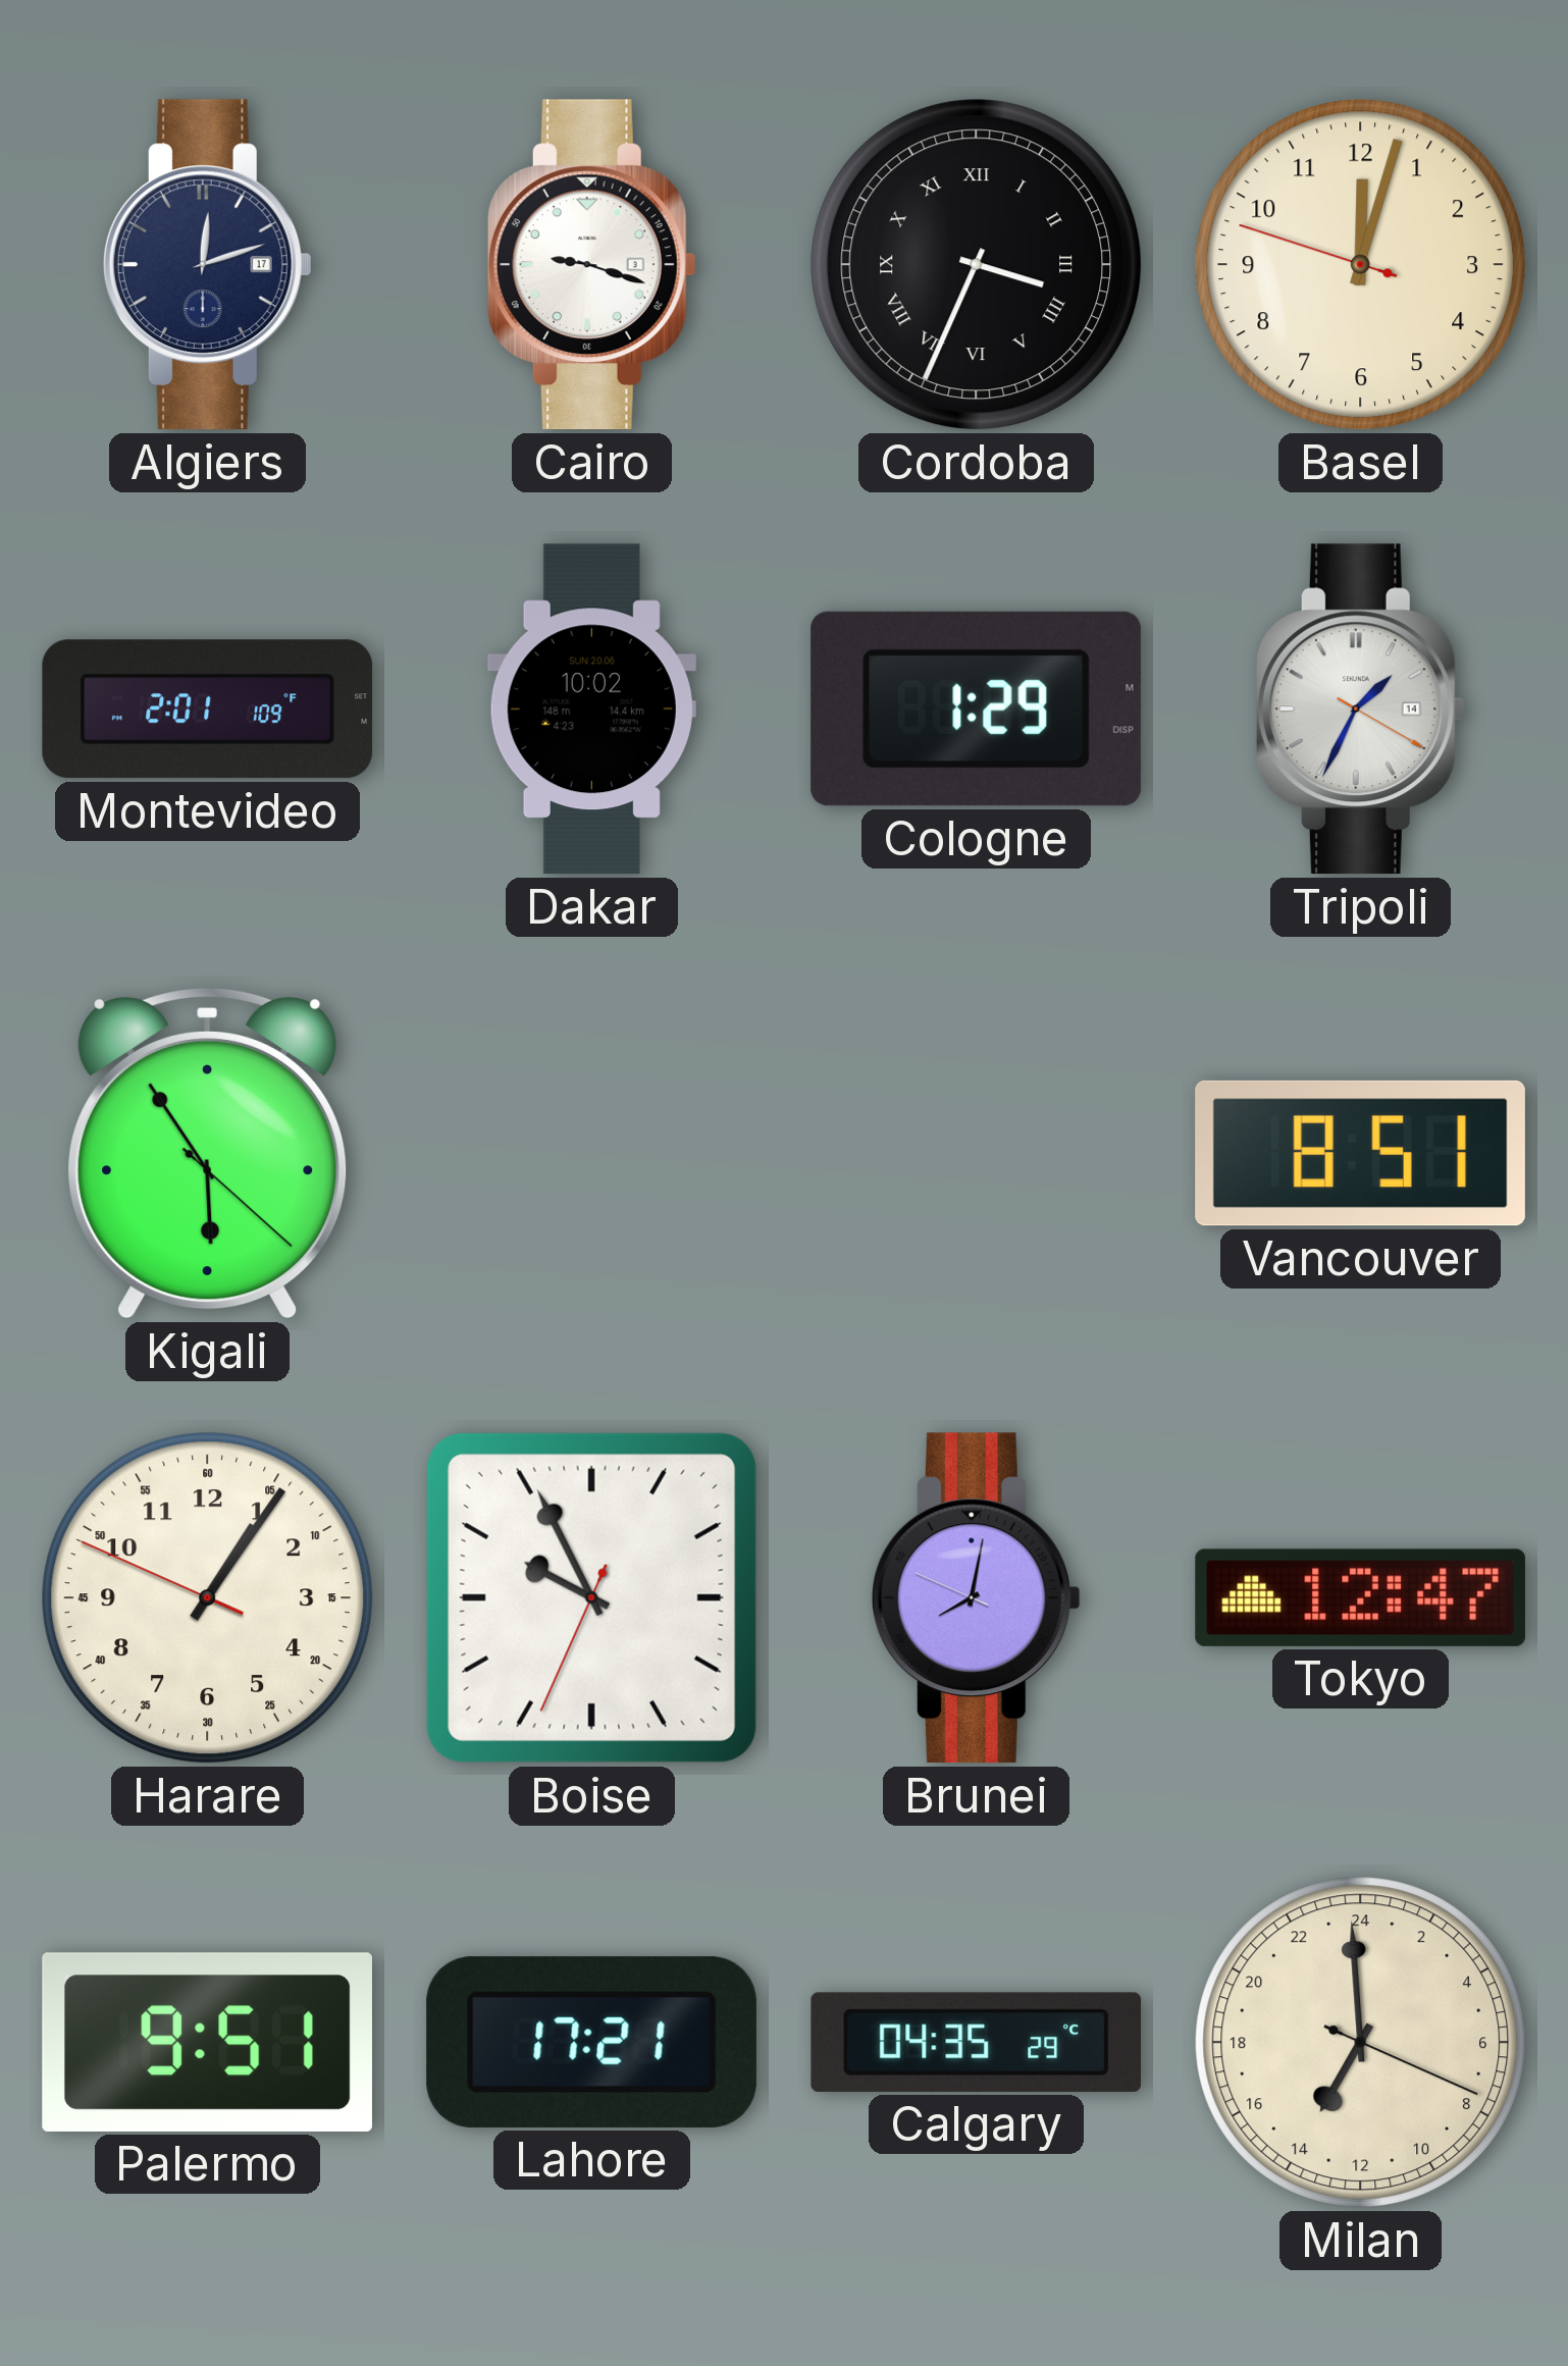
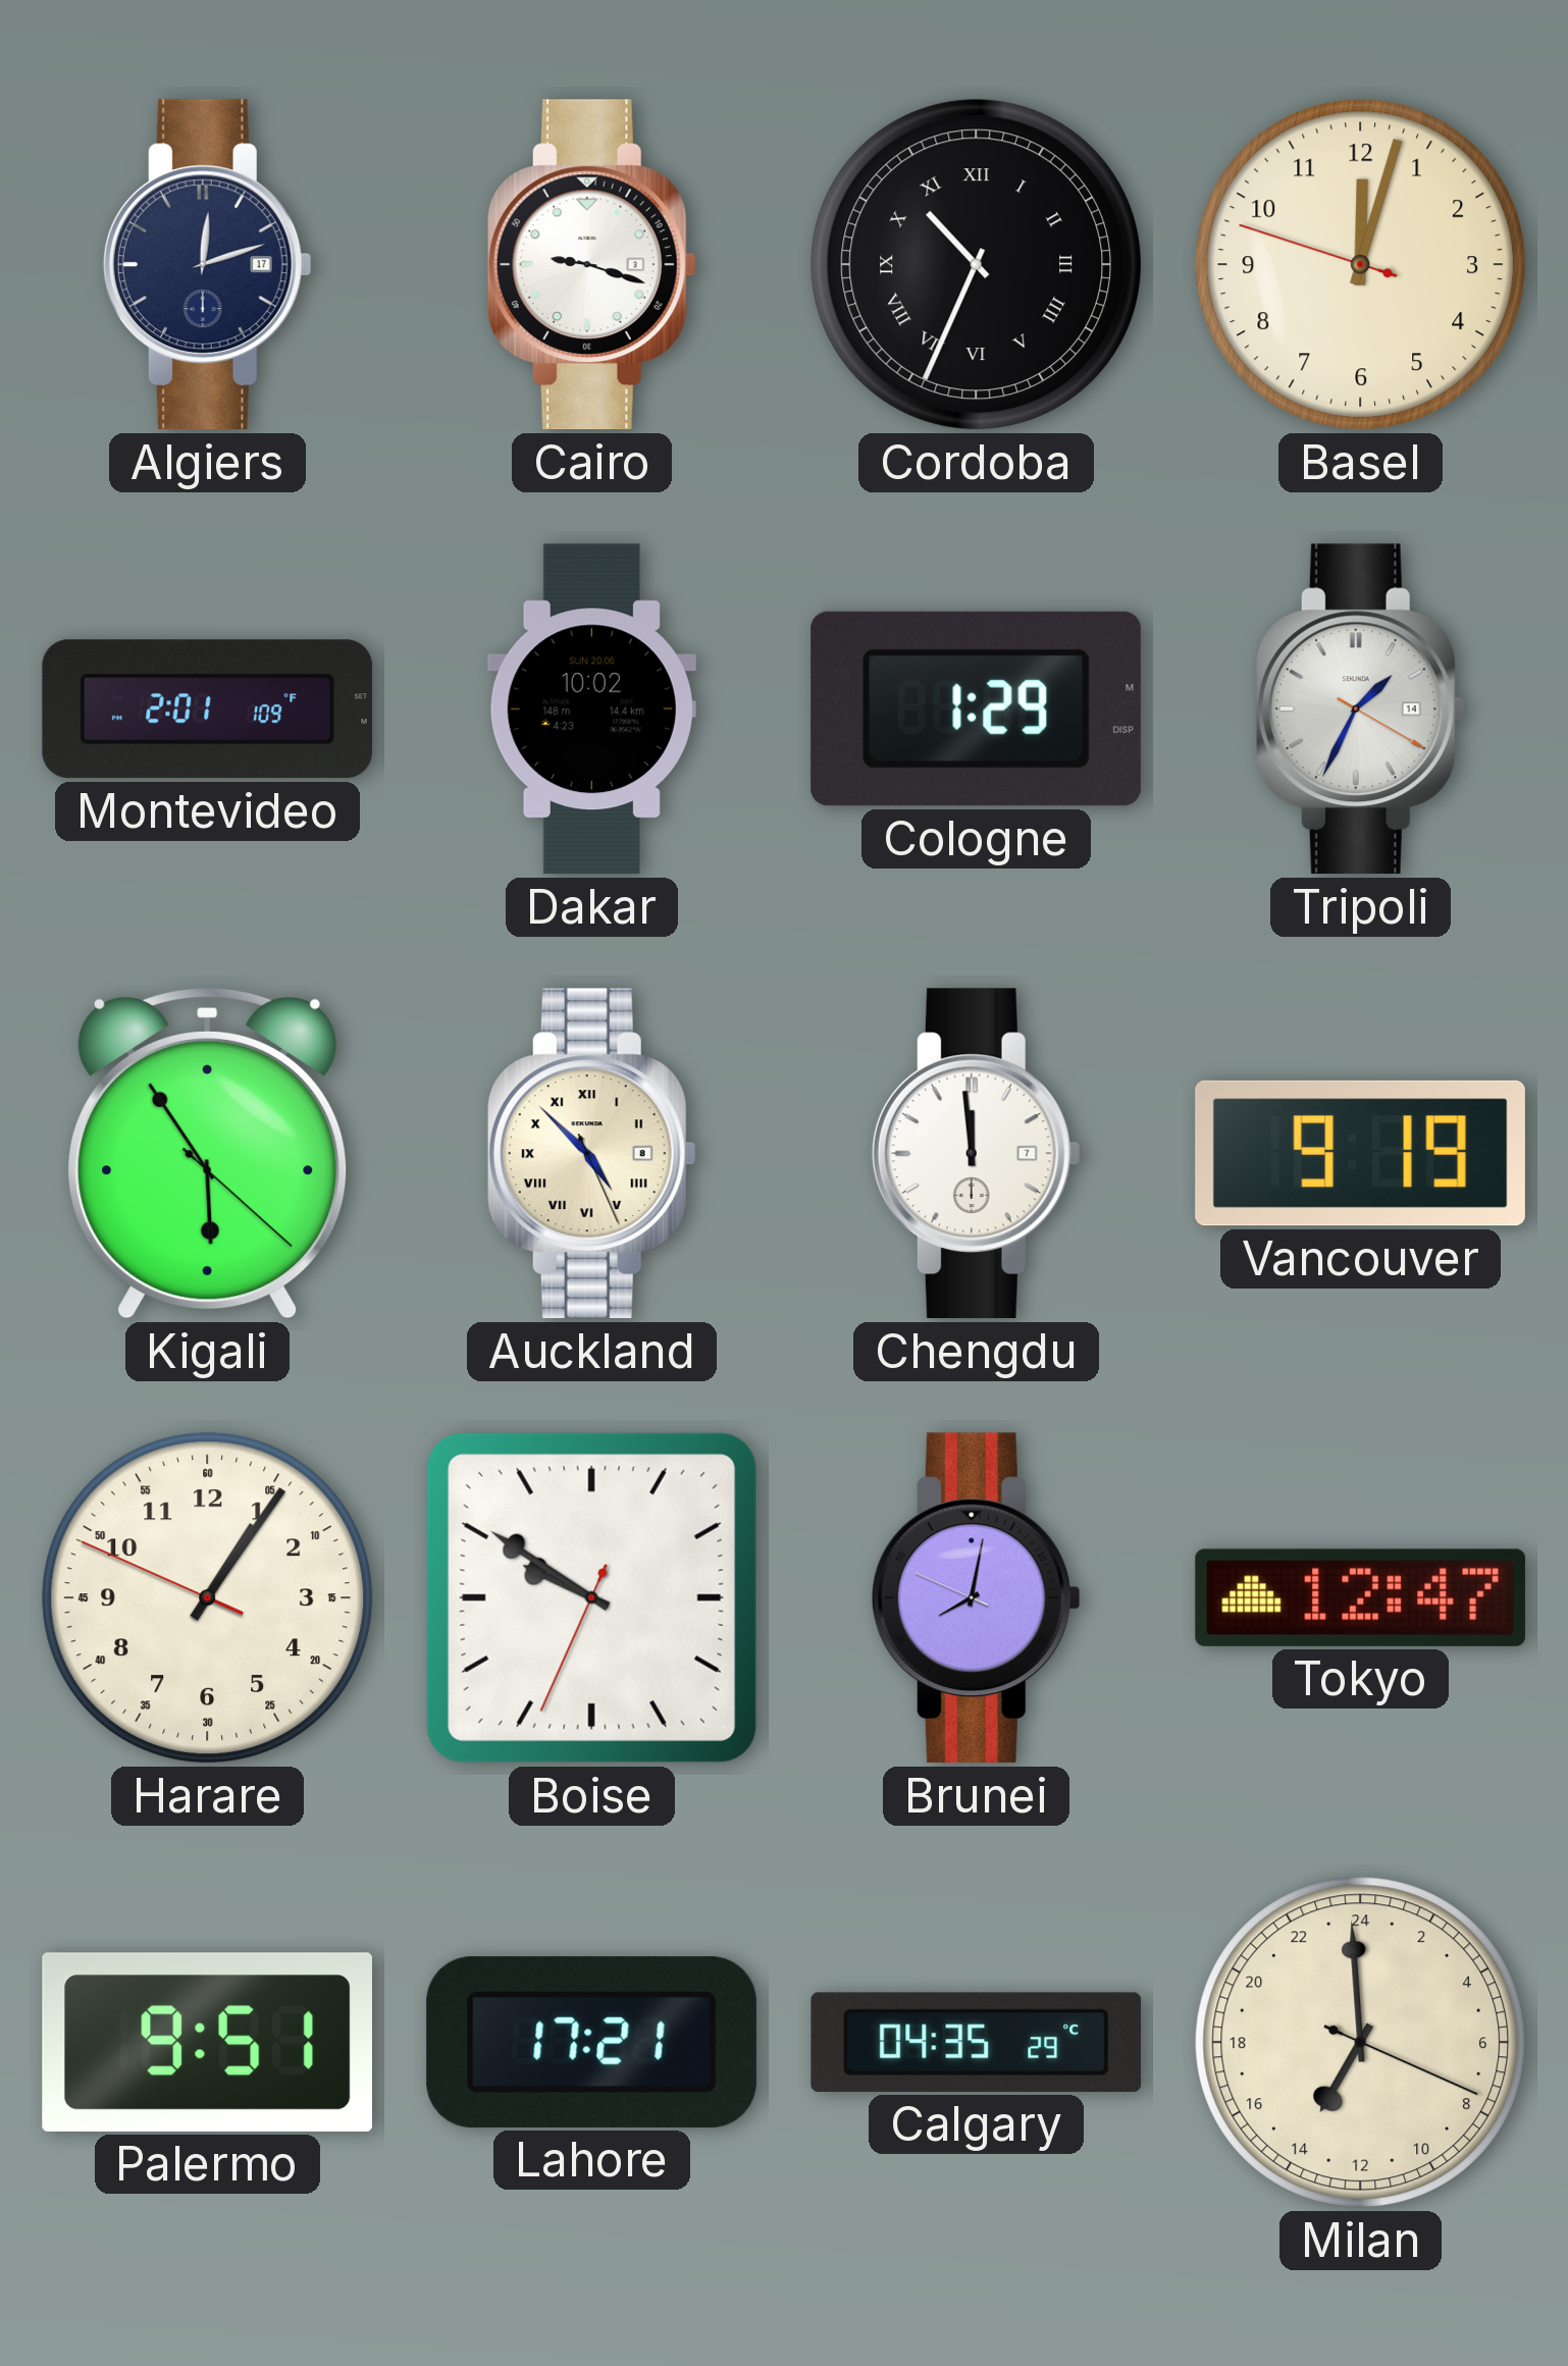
Cordoba: 3:34 -> 10:34
Auckland: none -> 4:52
Chengdu: none -> 11:59
Vancouver: 8:51 -> 9:19
Boise: 9:55 -> 9:50
